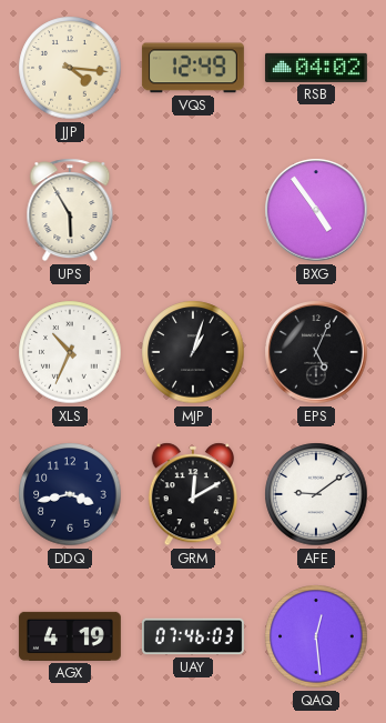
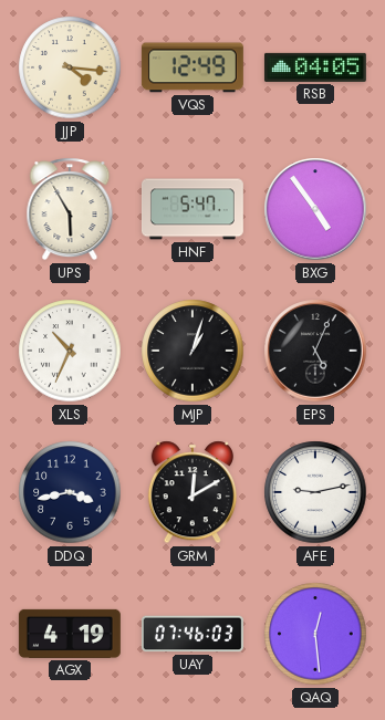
RSB: 04:02 -> 04:05
HNF: none -> 5:47
AFE: 9:09 -> 9:13
